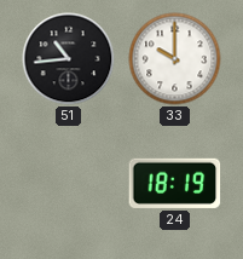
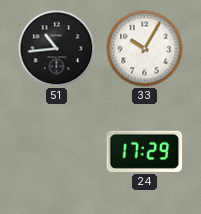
33: 10:00 -> 10:05
24: 18:19 -> 17:29
